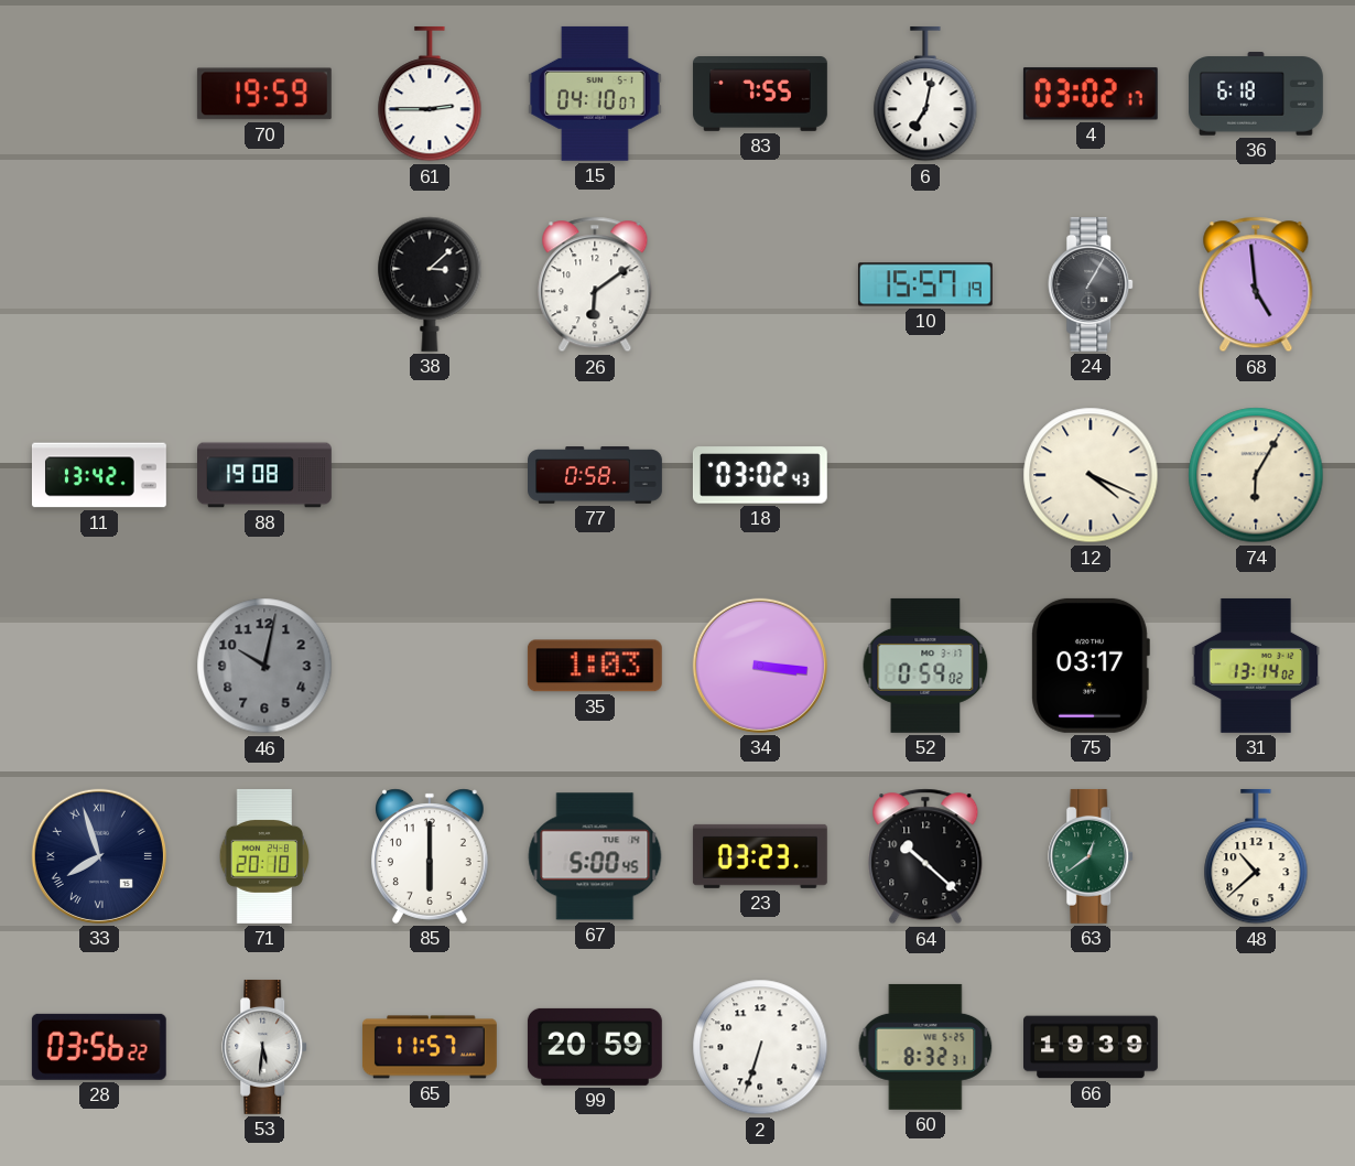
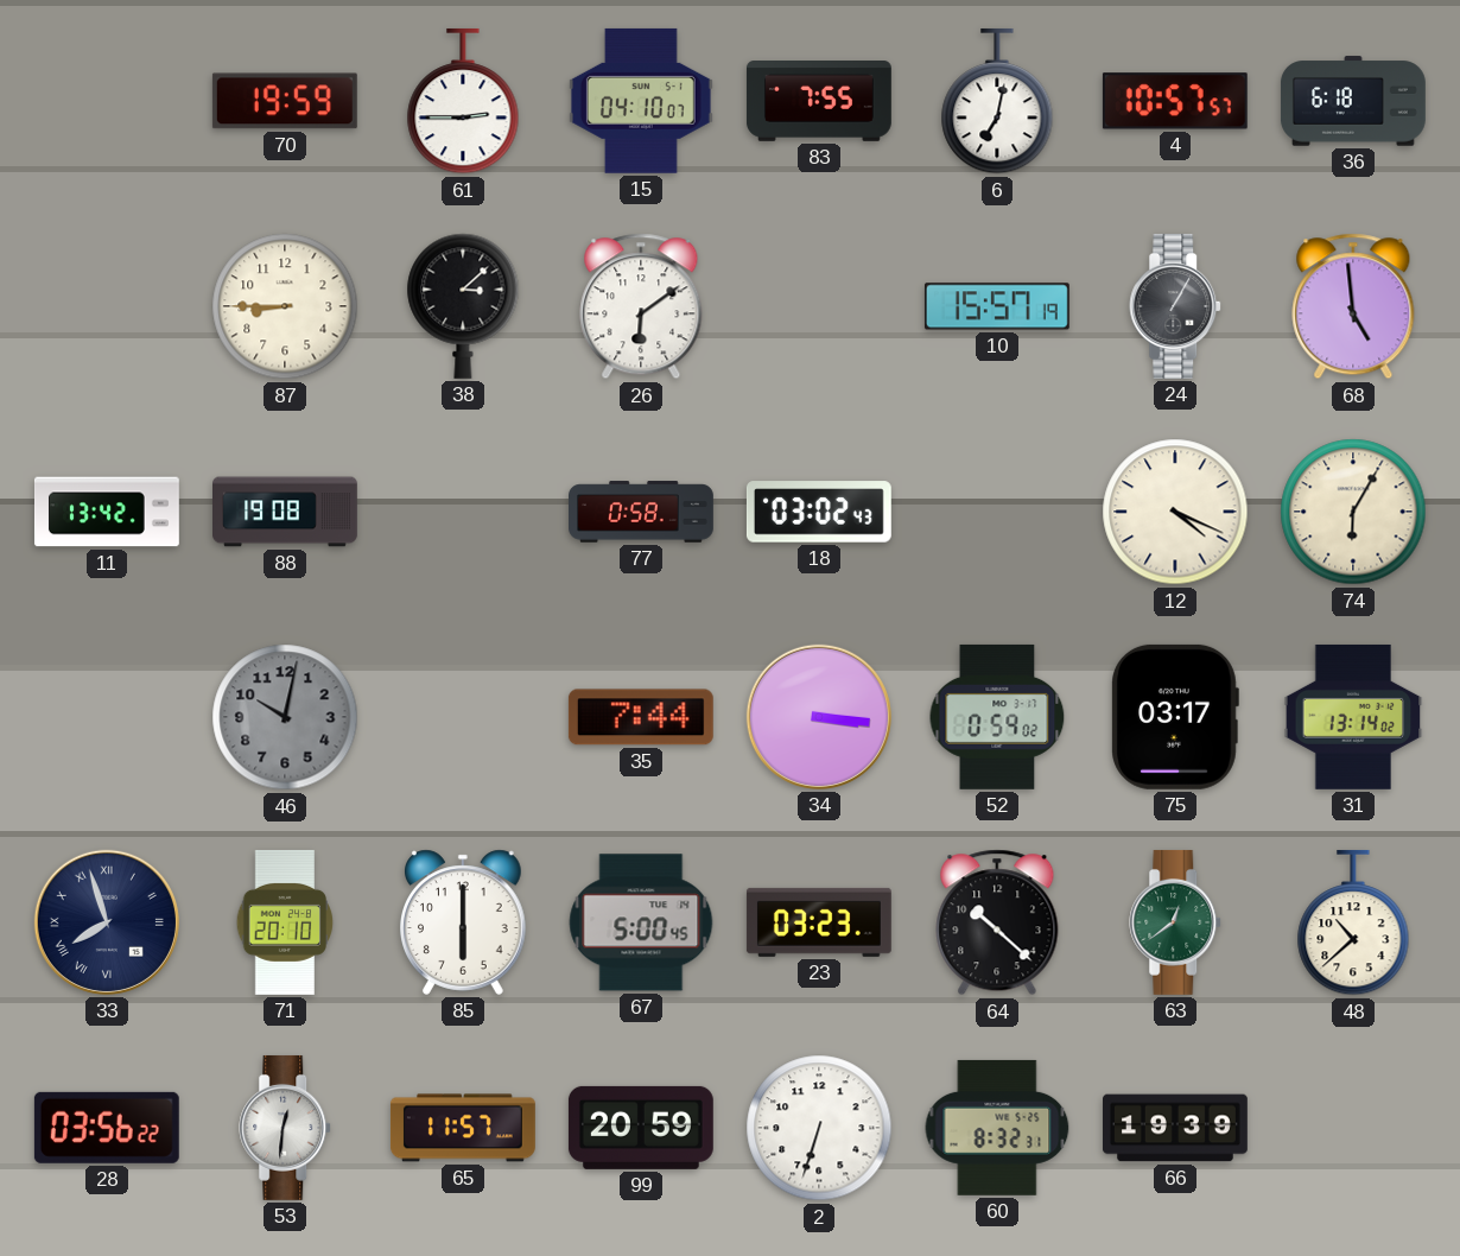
4: 03:02 -> 10:57
87: none -> 8:45
35: 1:03 -> 7:44
53: 5:31 -> 12:31
